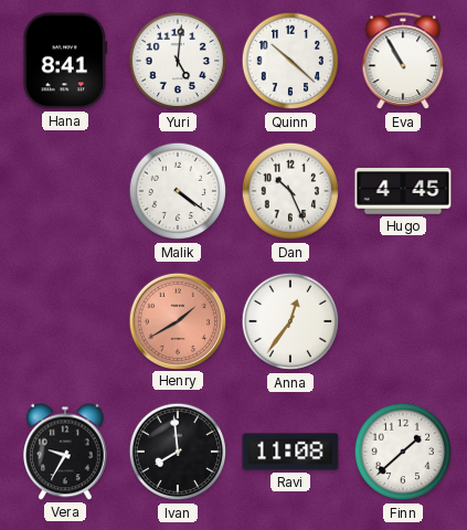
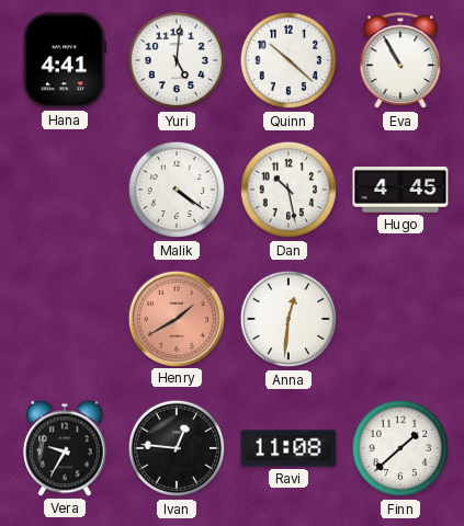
Hana: 8:41 -> 4:41
Dan: 10:26 -> 10:28
Anna: 12:36 -> 12:31
Ivan: 7:59 -> 12:46
